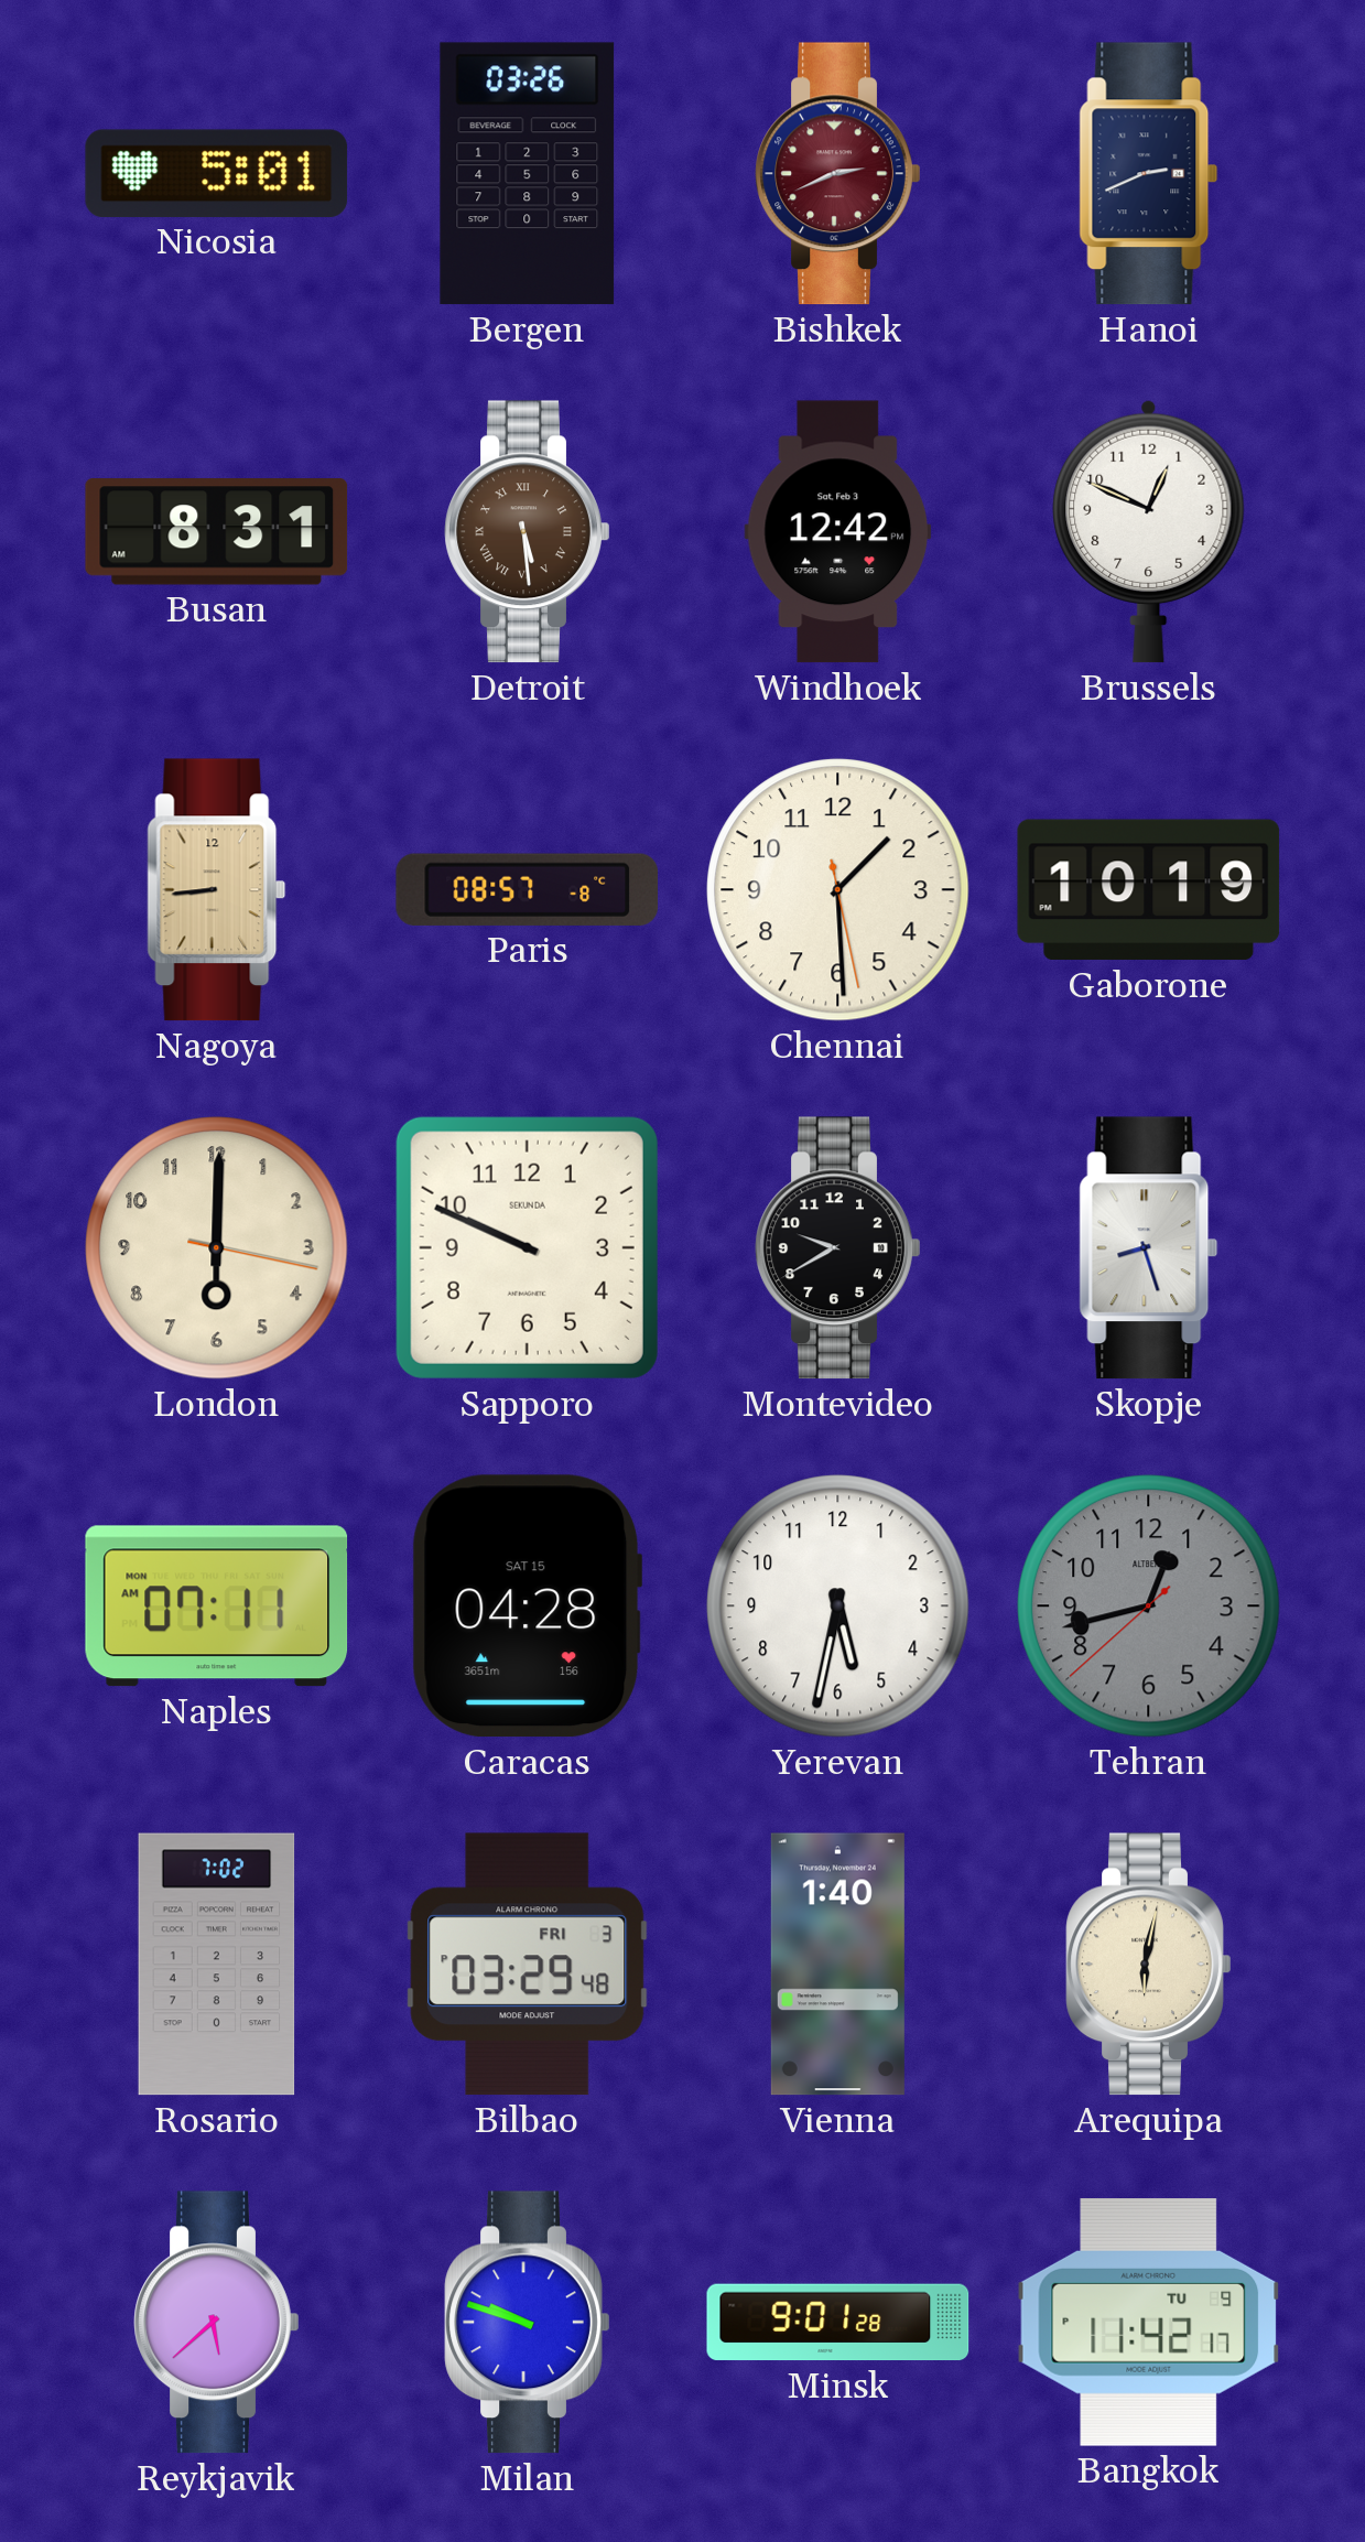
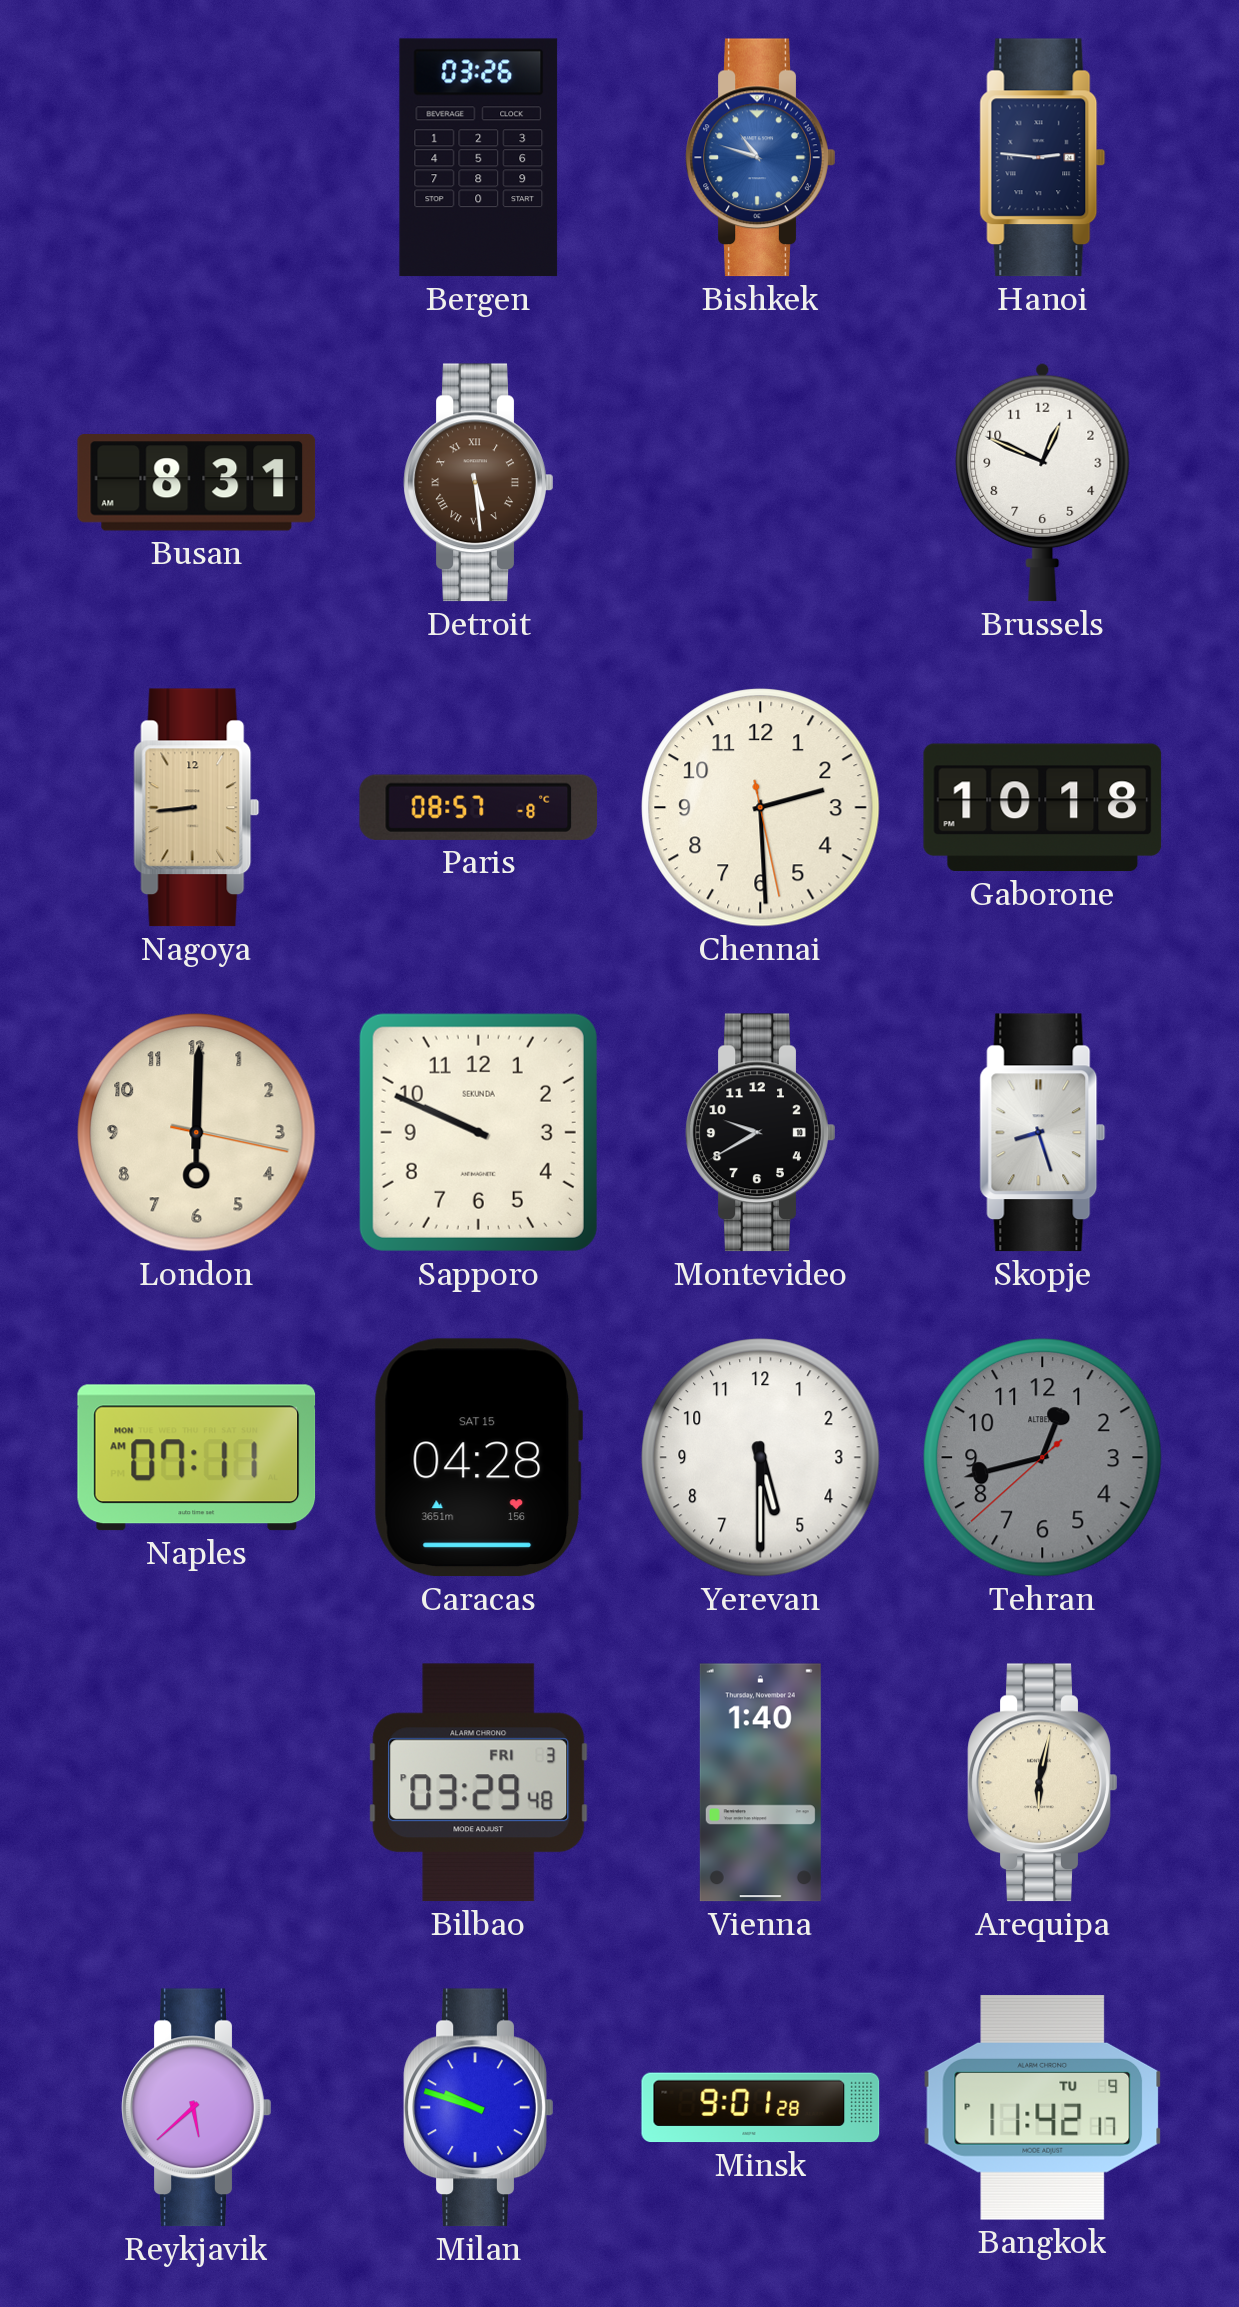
Nicosia: 5:01 -> none
Bishkek: 2:41 -> 10:48
Bishkek dial: burgundy -> blue
Hanoi: 2:41 -> 2:46
Windhoek: 12:42 -> none
Chennai: 1:29 -> 2:29
Gaborone: 10:19 -> 10:18
Yerevan: 5:32 -> 5:30
Rosario: 7:02 -> none
